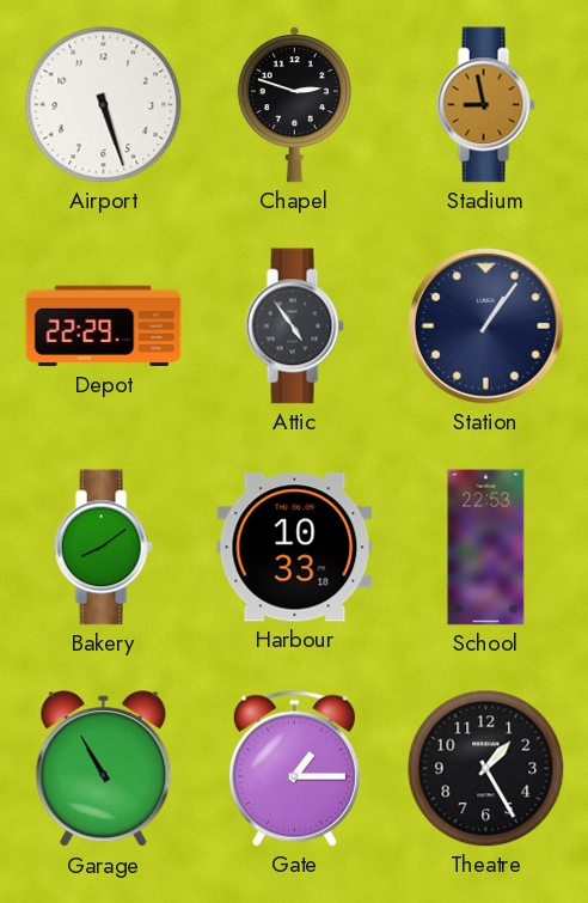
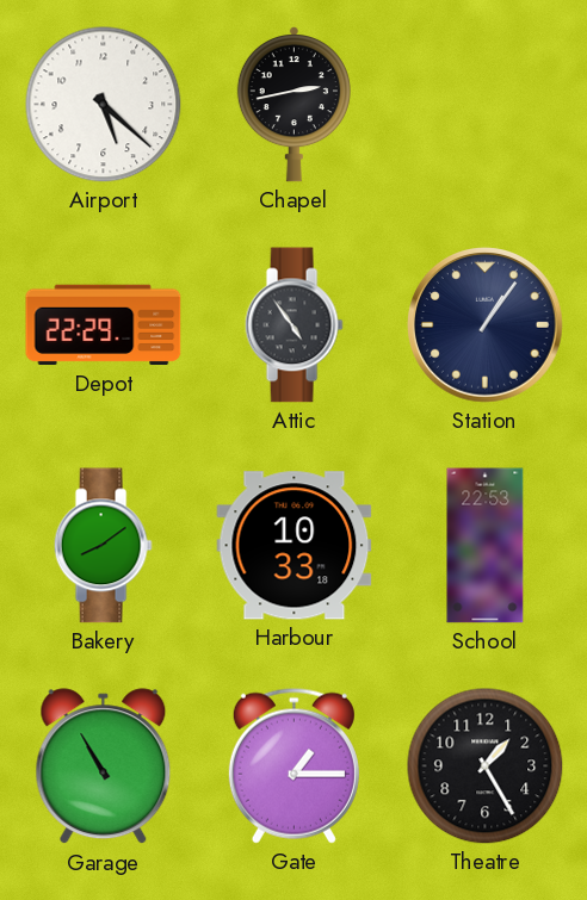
Airport: 5:27 -> 5:22
Chapel: 2:48 -> 2:43
Stadium: 8:58 -> none
